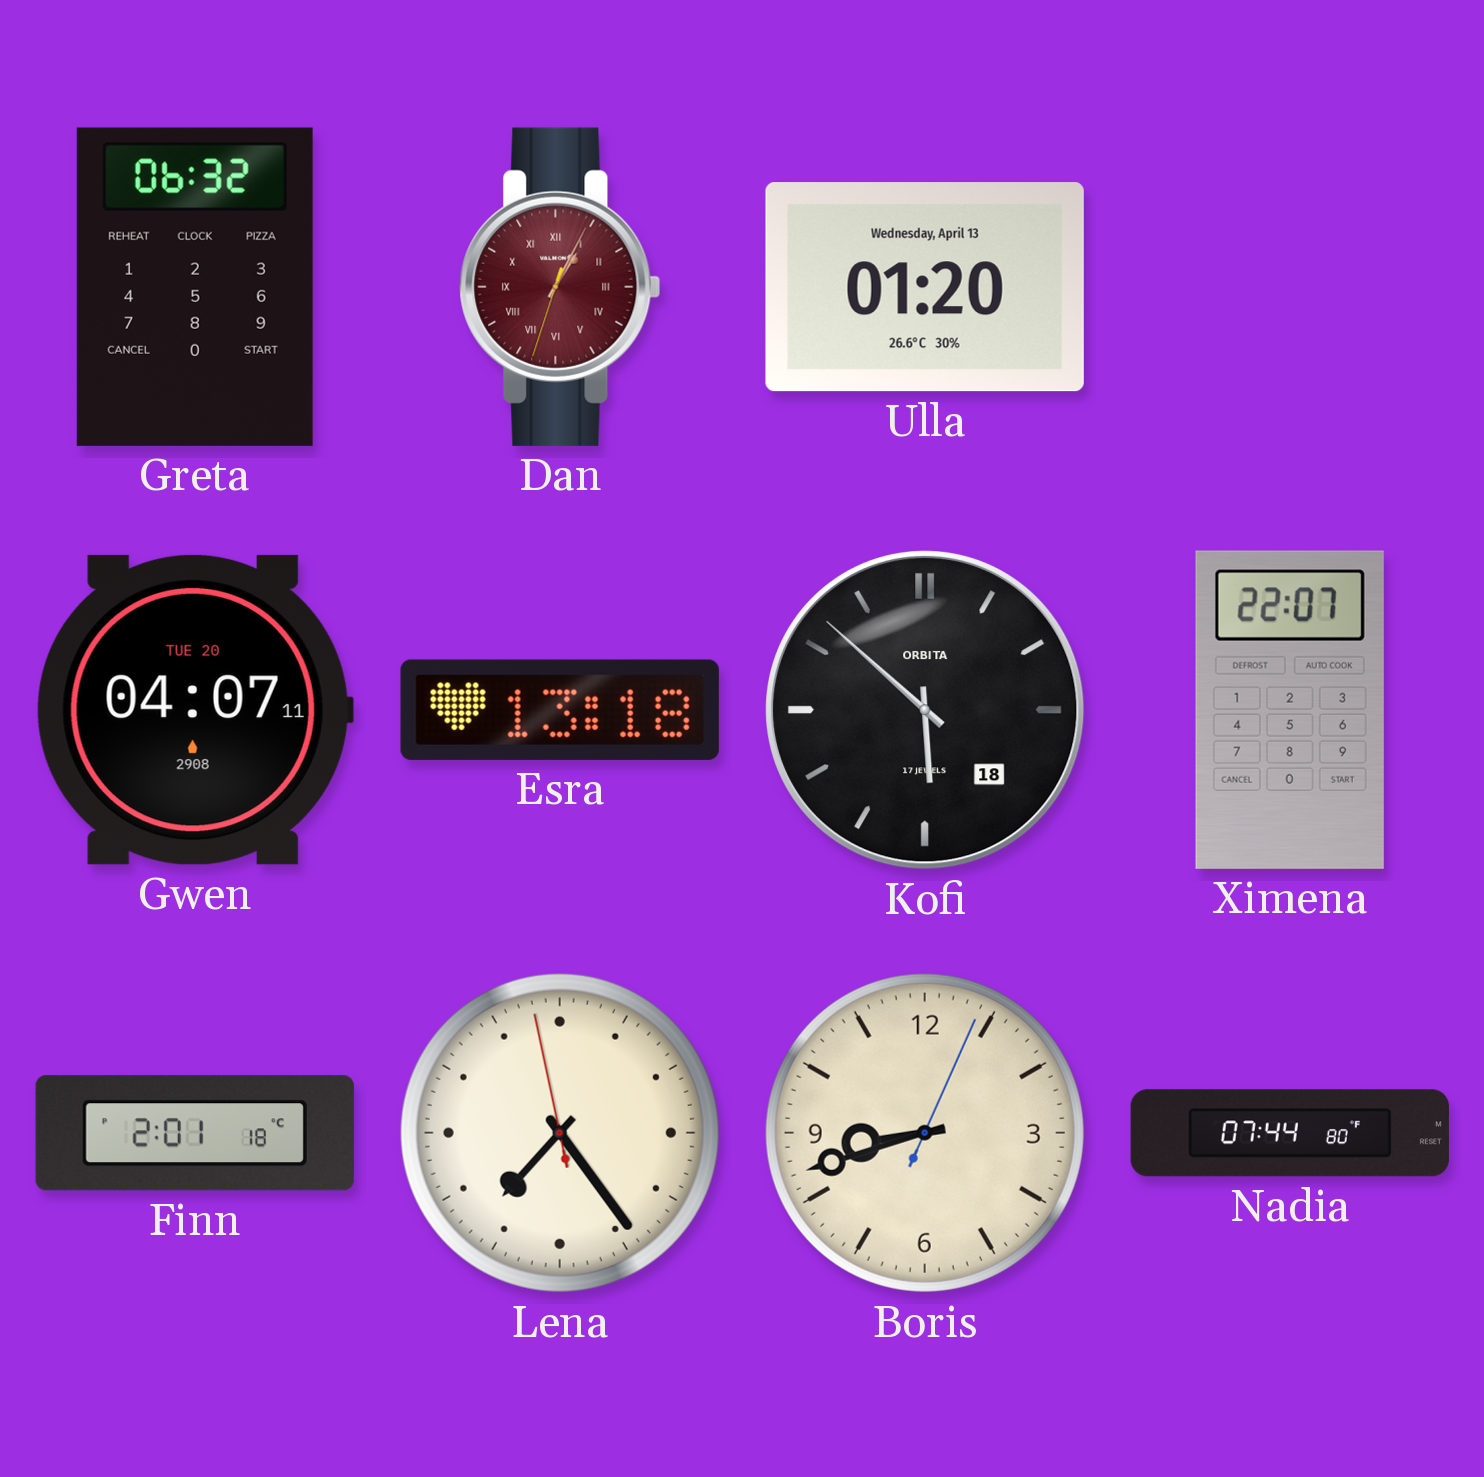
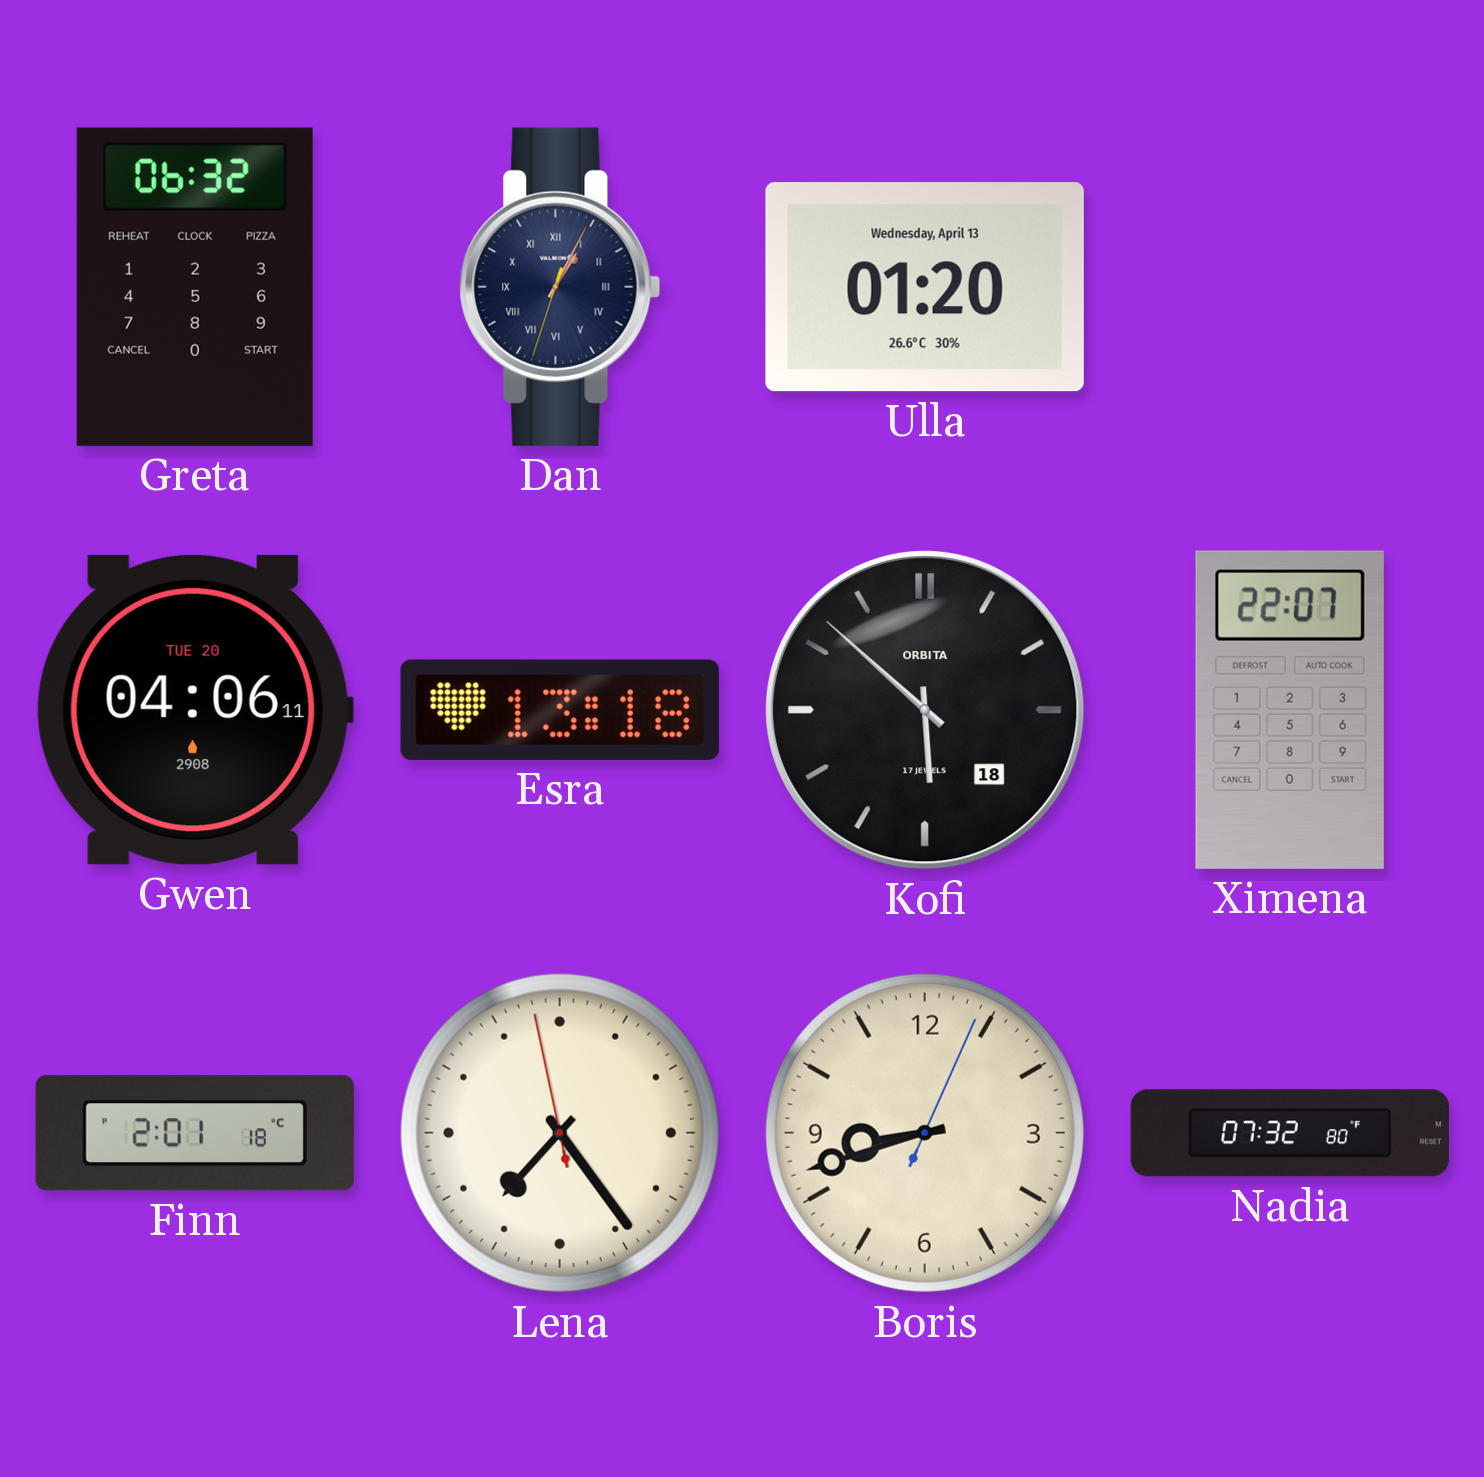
Dan dial: burgundy -> navy
Gwen: 04:07 -> 04:06
Nadia: 07:44 -> 07:32
